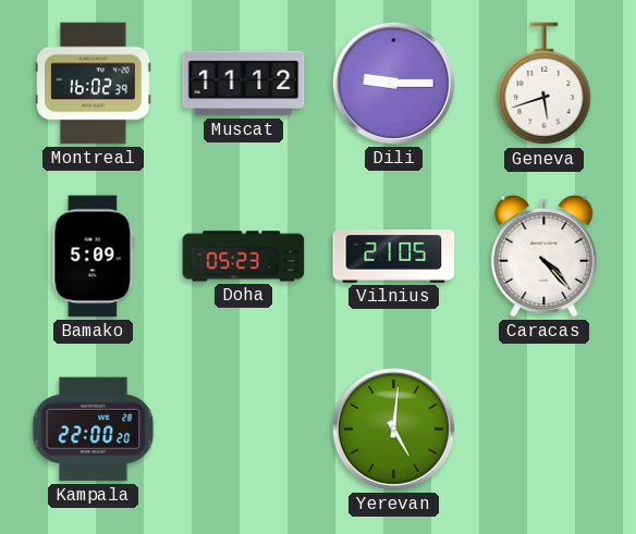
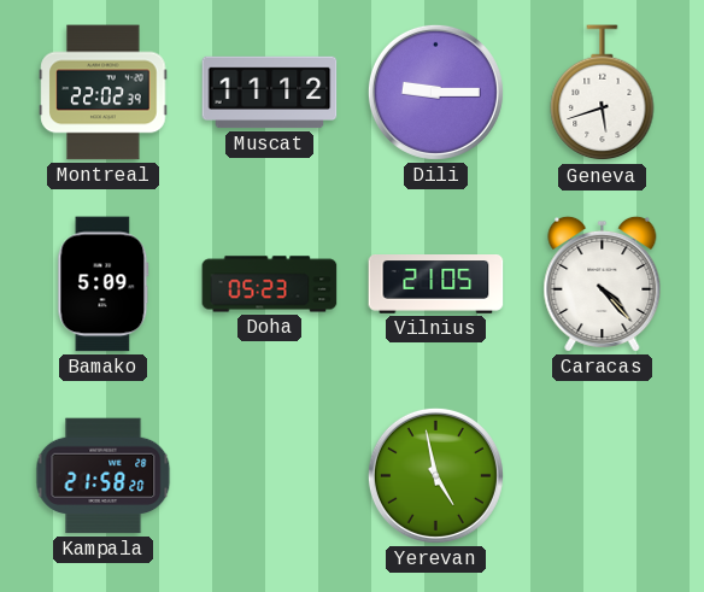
Montreal: 16:02 -> 22:02
Kampala: 22:00 -> 21:58
Yerevan: 5:01 -> 4:58
